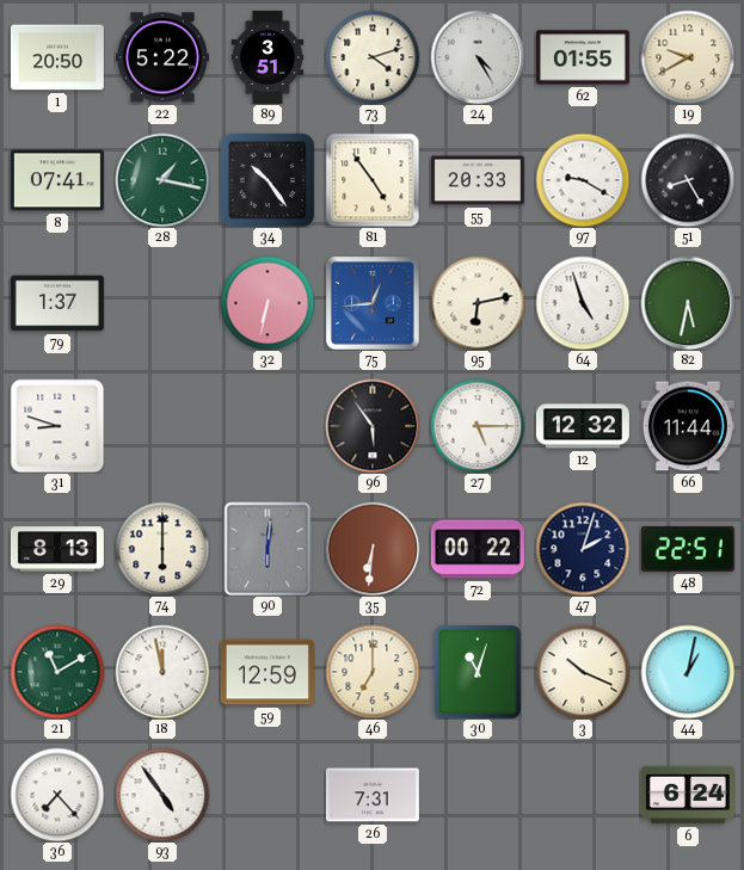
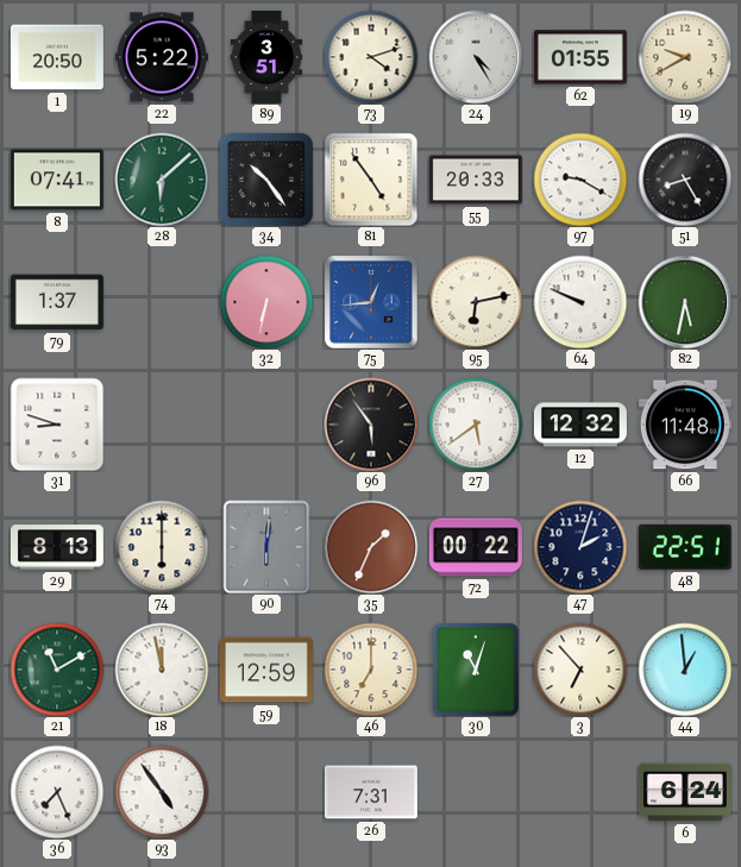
28: 1:17 -> 6:08
64: 4:57 -> 9:49
27: 5:15 -> 5:39
66: 11:44 -> 11:48
35: 6:31 -> 1:34
3: 10:19 -> 6:53
44: 1:02 -> 12:59
36: 7:23 -> 7:26
